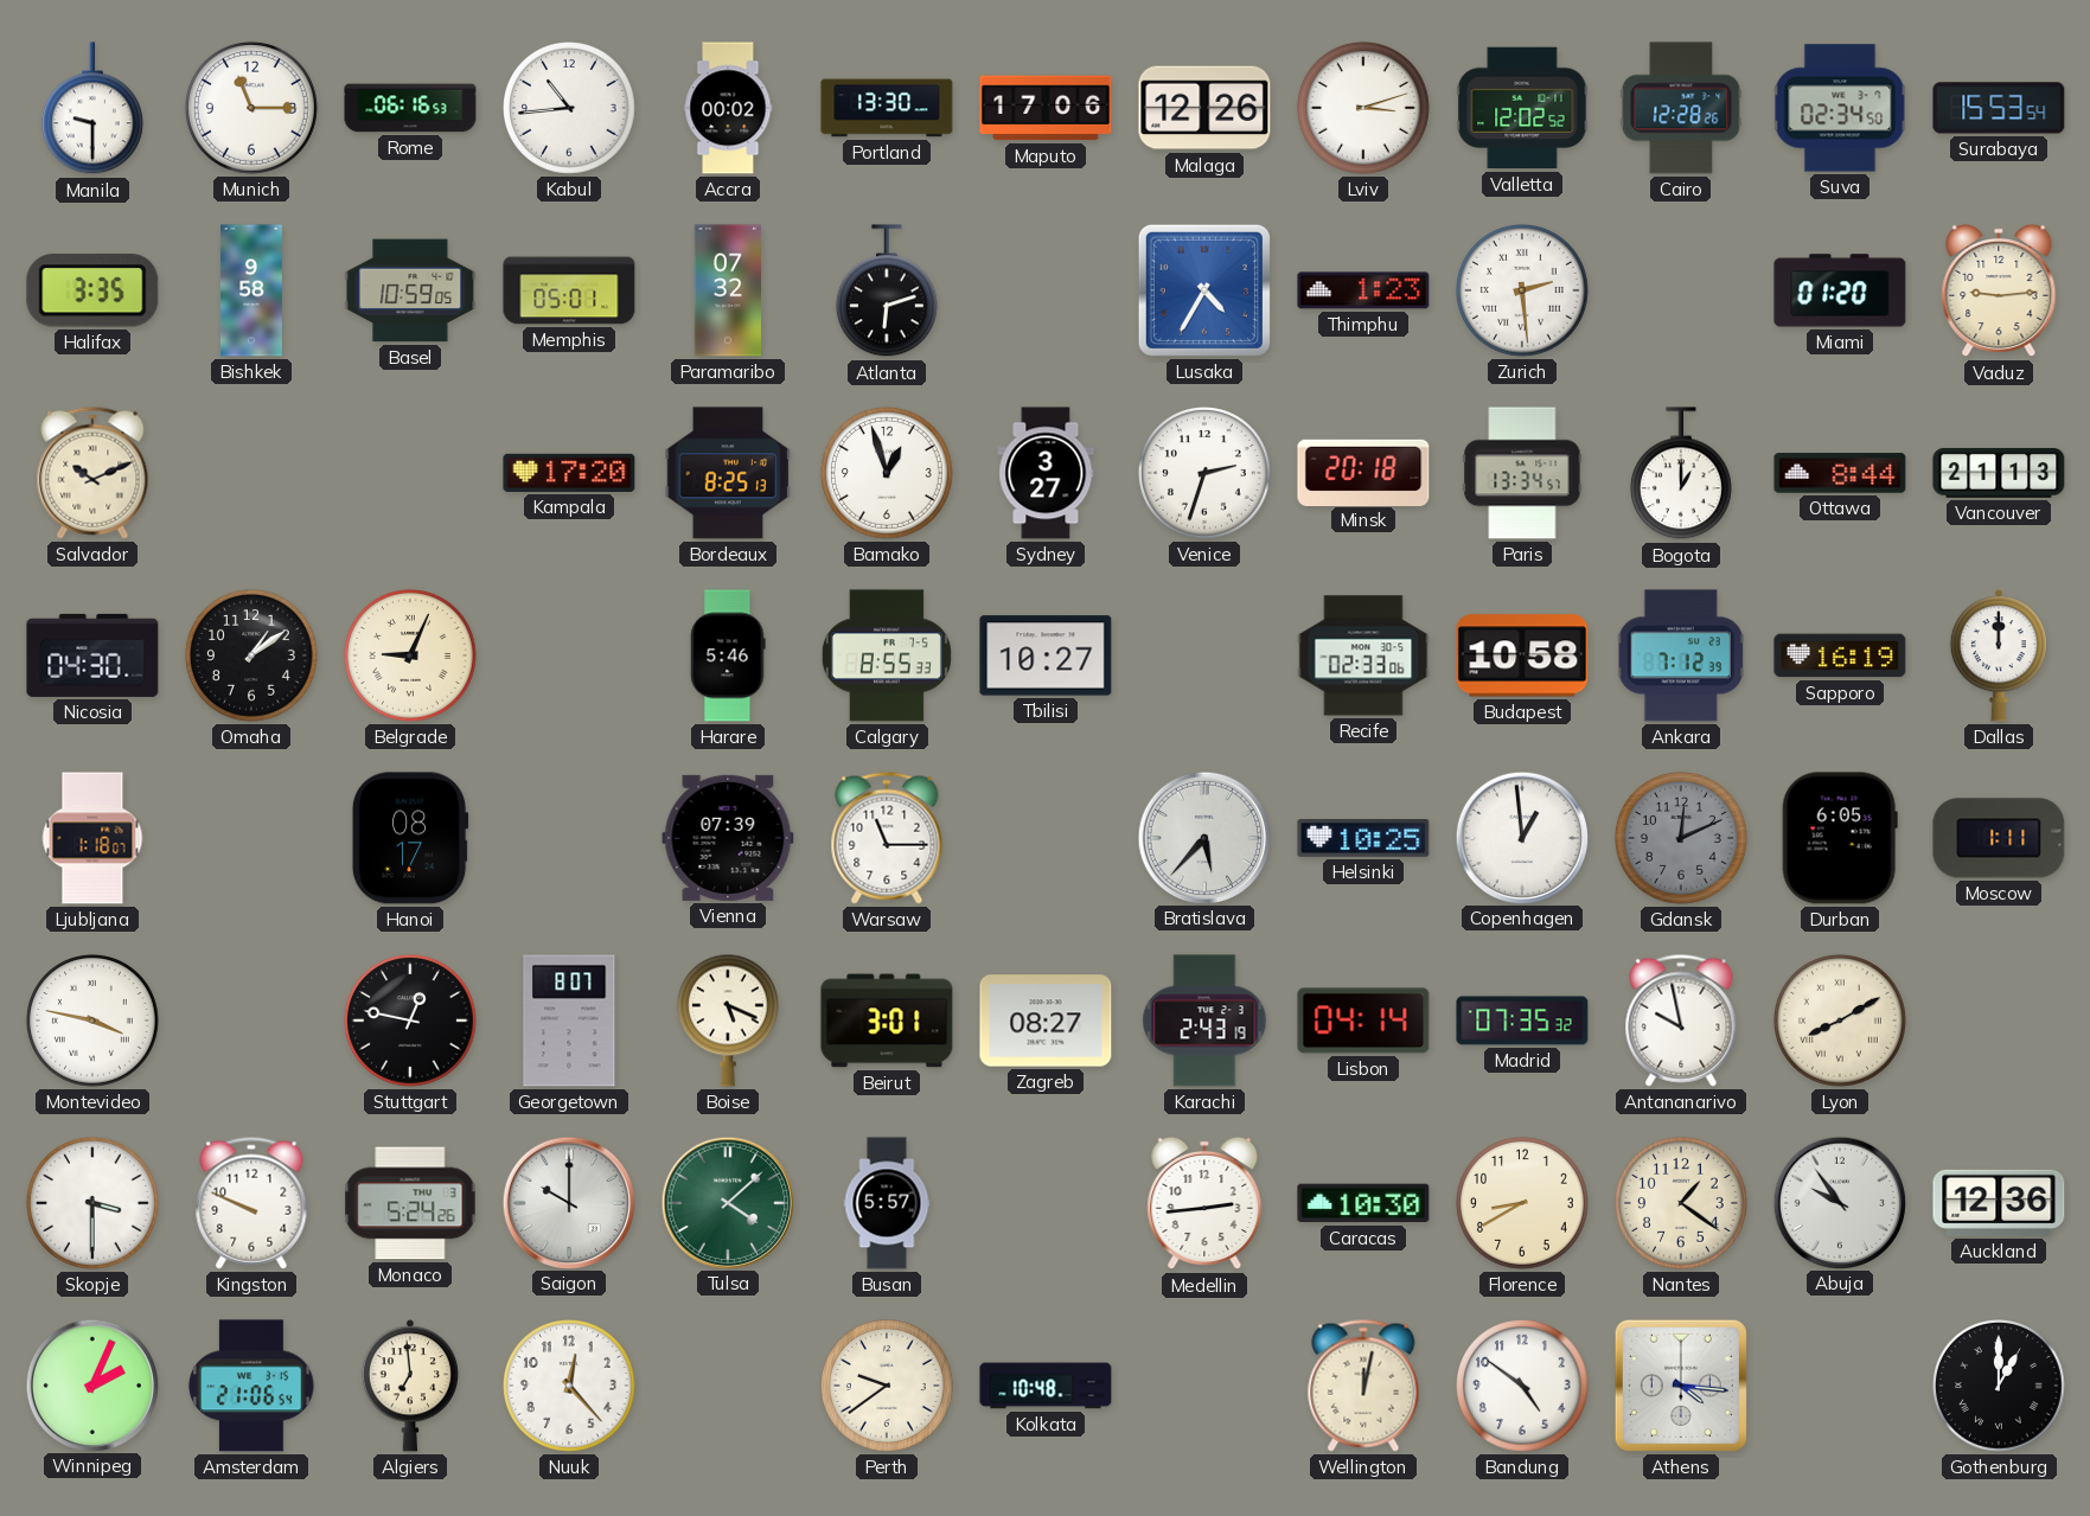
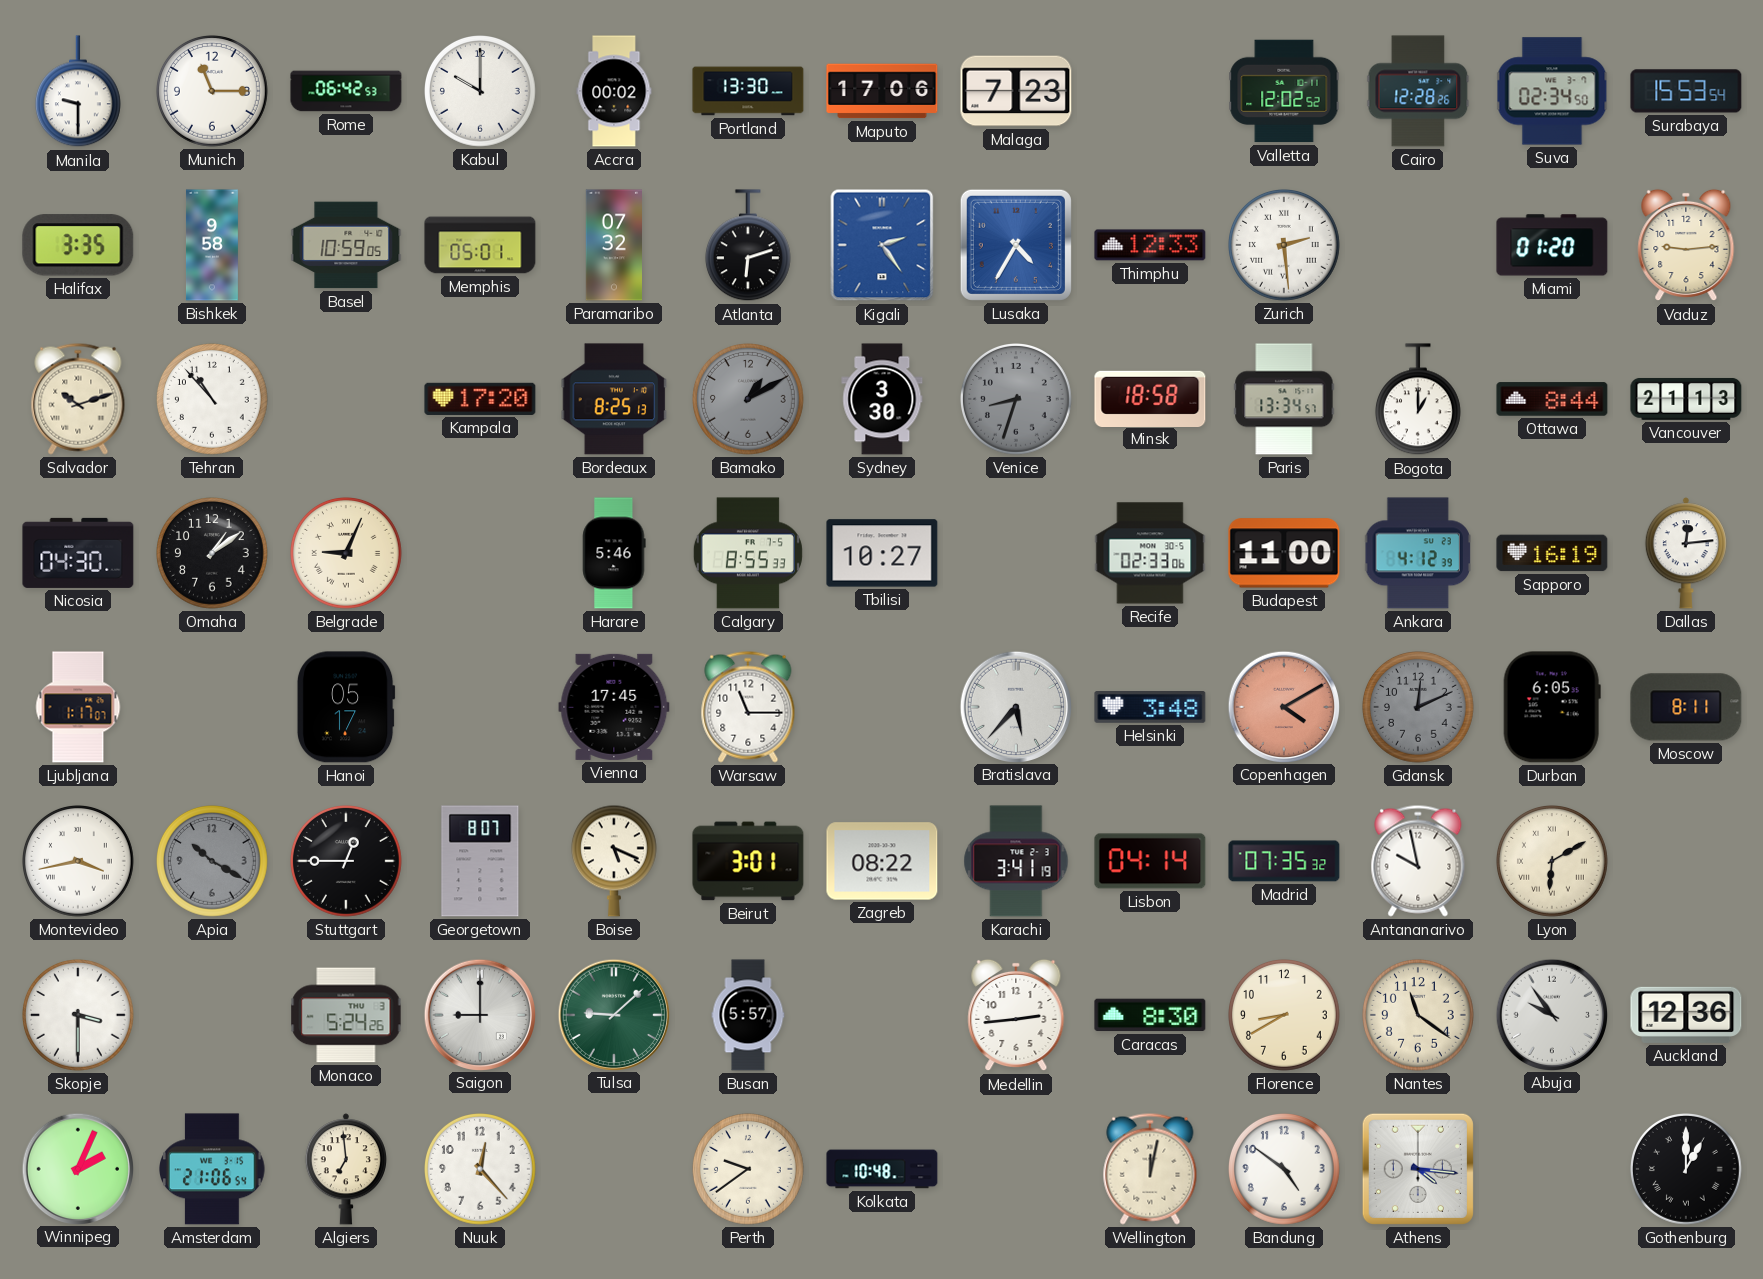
Rome: 06:16 -> 06:42
Kabul: 10:44 -> 10:00
Malaga: 12:26 -> 7:23
Lviv: 3:12 -> none
Kigali: none -> 2:24
Thimphu: 1:23 -> 12:33
Salvador: 10:11 -> 10:12
Tehran: none -> 10:53
Bamako: 12:57 -> 1:10
Bamako dial: white -> grey
Sydney: 3:27 -> 3:30
Venice: 2:33 -> 8:33
Venice dial: white -> grey
Minsk: 20:18 -> 18:58
Budapest: 10:58 -> 11:00
Ankara: 7:12 -> 4:12
Dallas: 12:00 -> 12:14
Ljubljana: 1:18 -> 1:17
Hanoi: 08:17 -> 05:17
Vienna: 07:39 -> 17:45
Helsinki: 10:25 -> 3:48
Copenhagen: 12:59 -> 4:10
Copenhagen dial: white -> salmon
Moscow: 1:11 -> 8:11
Montevideo: 3:47 -> 3:43
Apia: none -> 10:20
Stuttgart: 12:47 -> 12:45
Zagreb: 08:27 -> 08:22
Karachi: 2:43 -> 3:41
Lyon: 8:10 -> 6:10
Kingston: 9:49 -> none
Saigon: 10:00 -> 9:00
Tulsa: 4:08 -> 9:08
Caracas: 10:30 -> 8:30
Nantes: 1:21 -> 11:21
